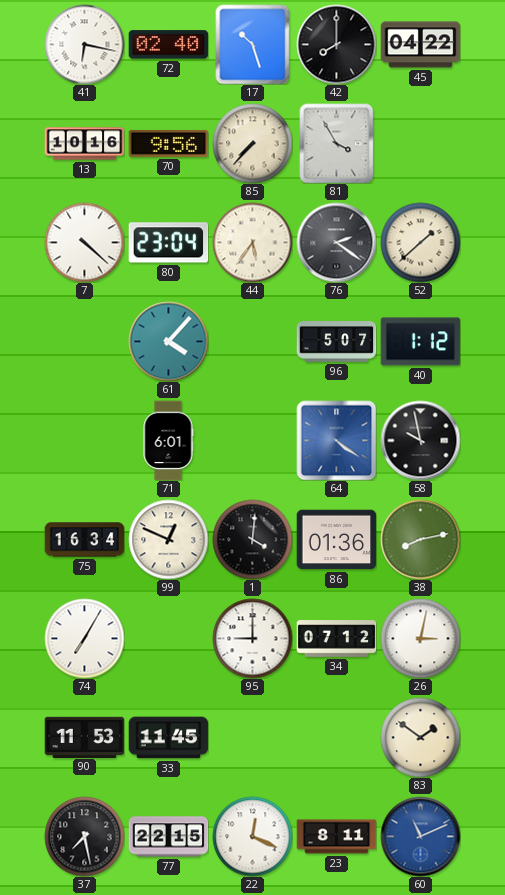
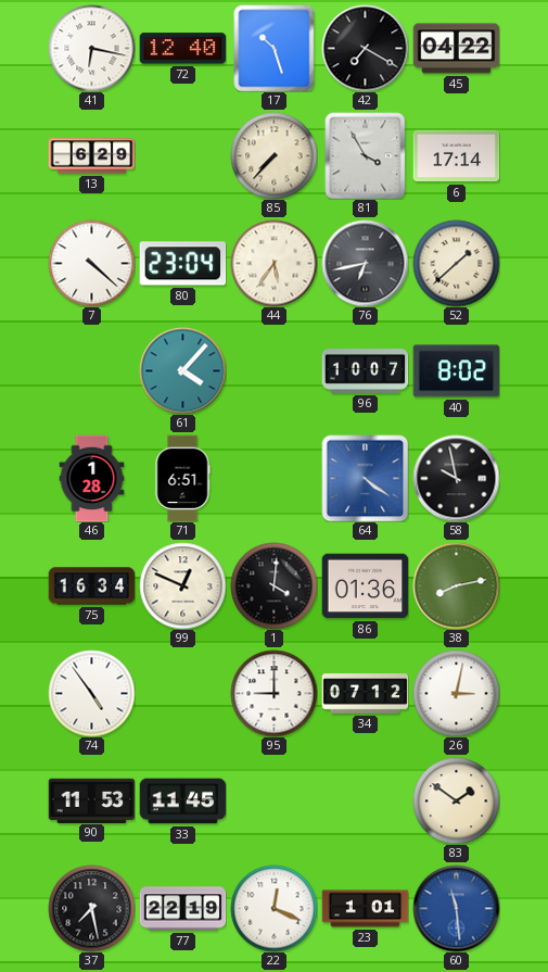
72: 02:40 -> 12:40
42: 8:00 -> 7:20
13: 10:16 -> 6:29
70: 9:56 -> none
6: none -> 17:14
76: 2:21 -> 6:43
96: 5:07 -> 10:07
40: 1:12 -> 8:02
46: none -> 1:28
71: 6:01 -> 6:51
74: 7:05 -> 4:54
77: 22:15 -> 22:19
23: 8:11 -> 1:01
60: 11:11 -> 11:29
